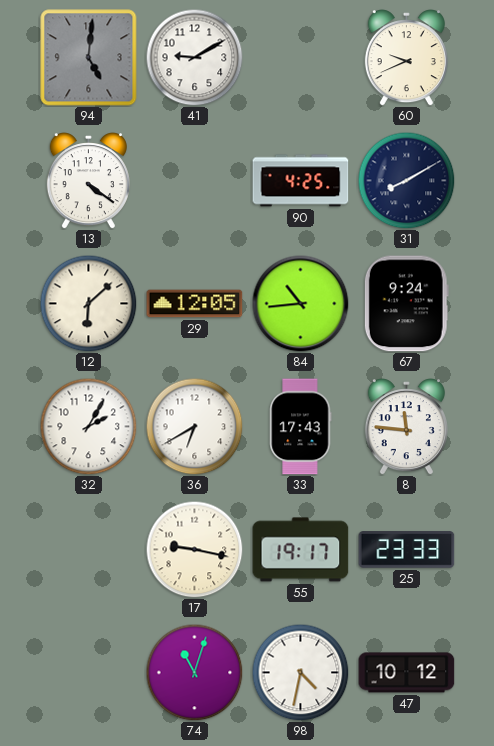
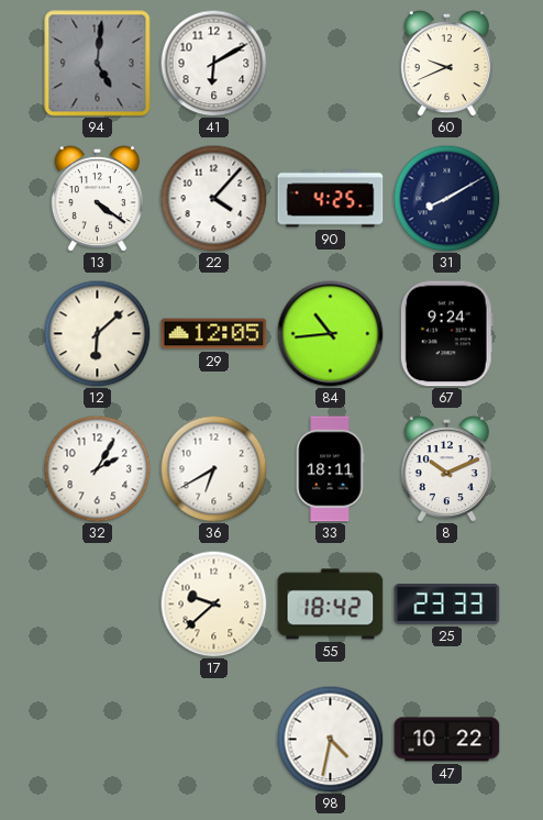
41: 9:10 -> 6:10
22: none -> 4:07
33: 17:43 -> 18:11
8: 11:46 -> 10:11
17: 9:17 -> 9:38
55: 19:17 -> 18:42
74: 11:03 -> none
47: 10:12 -> 10:22
